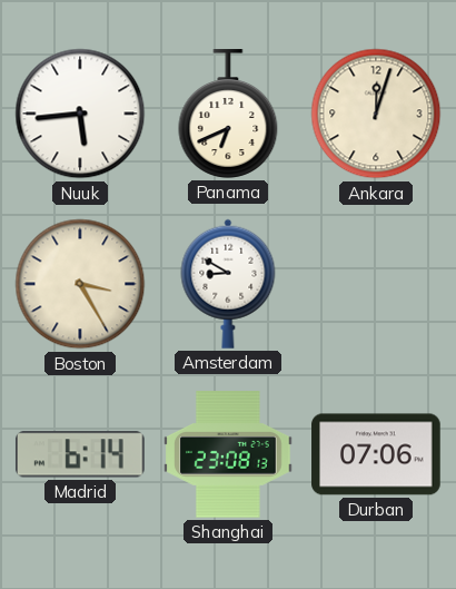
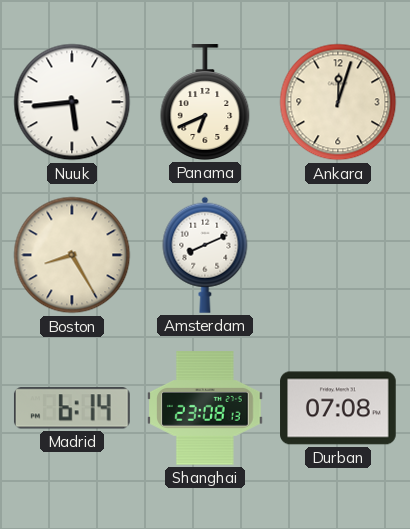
Boston: 3:25 -> 8:25
Amsterdam: 8:50 -> 8:11
Durban: 07:06 -> 07:08
